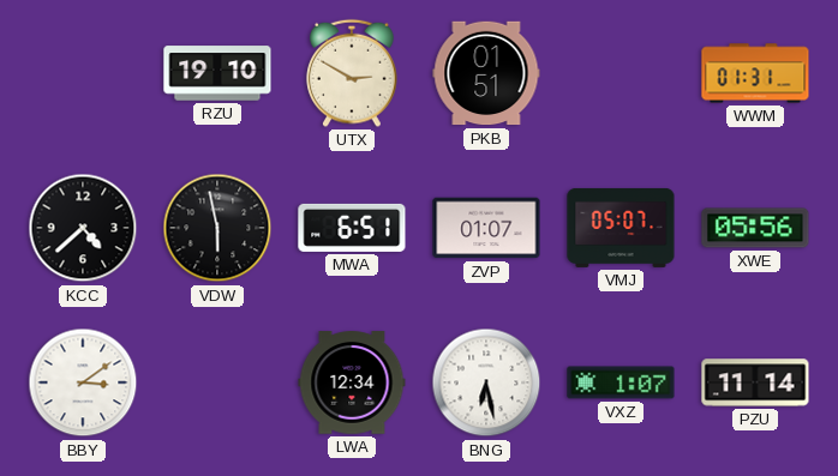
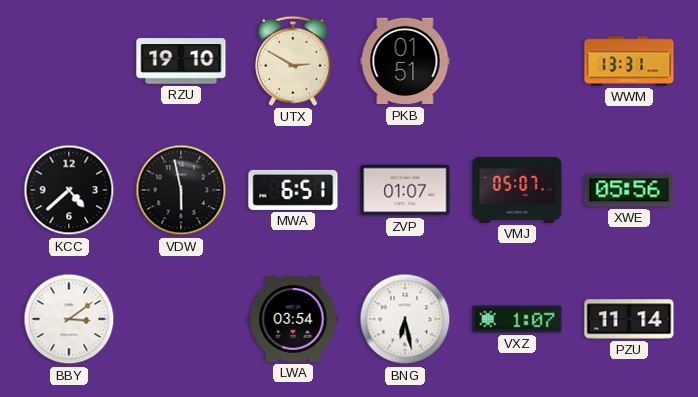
WWM: 01:31 -> 13:31
LWA: 12:34 -> 03:54
